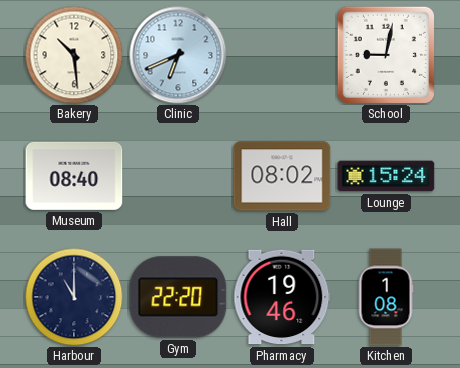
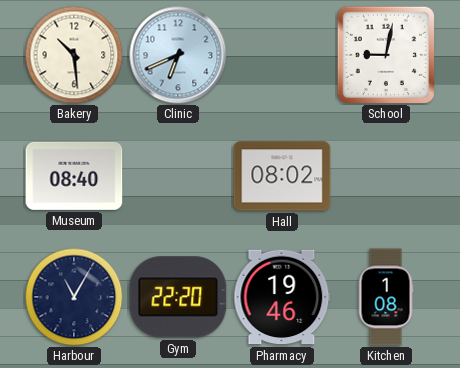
Lounge: 15:24 -> none
Harbour: 11:00 -> 11:05
